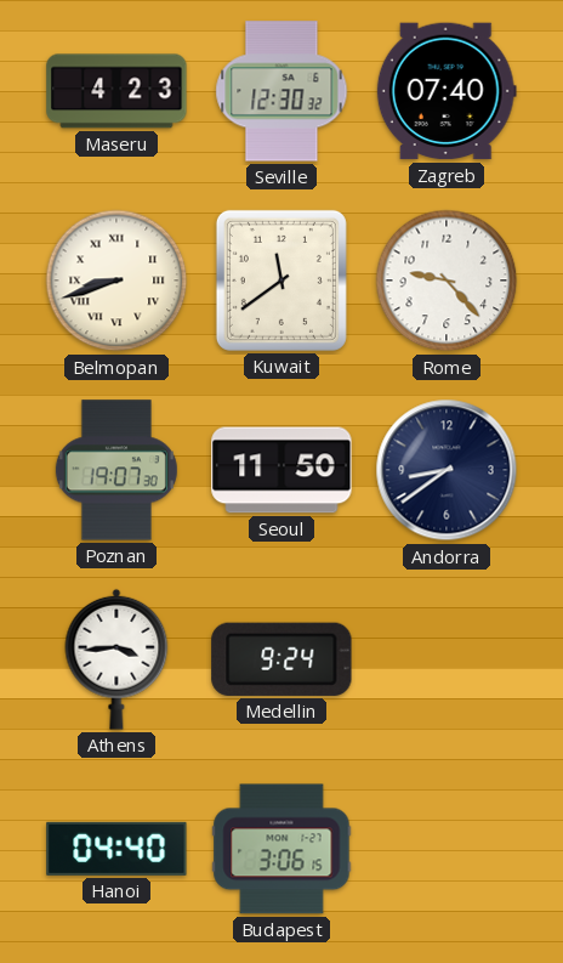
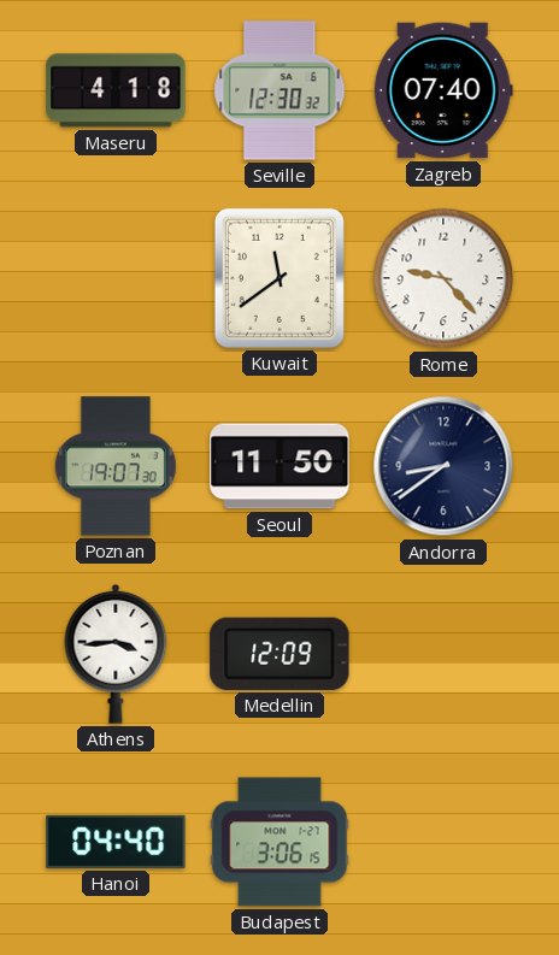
Maseru: 4:23 -> 4:18
Belmopan: 8:42 -> none
Medellin: 9:24 -> 12:09
